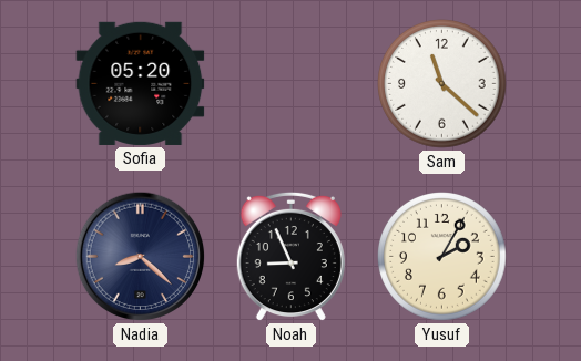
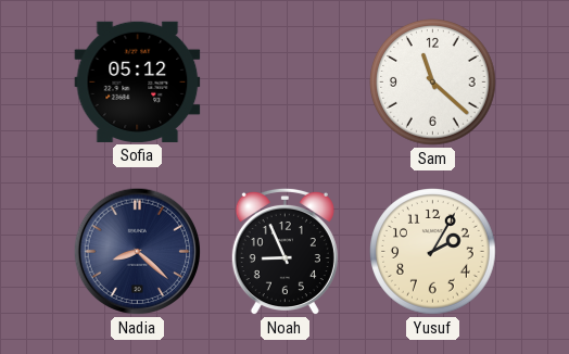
Sofia: 05:20 -> 05:12
